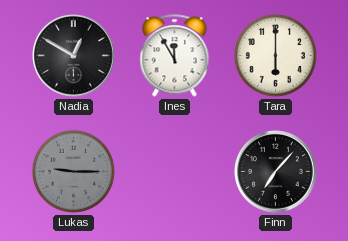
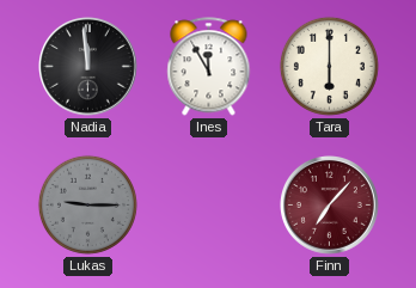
Nadia: 12:50 -> 11:59
Finn dial: black -> burgundy
